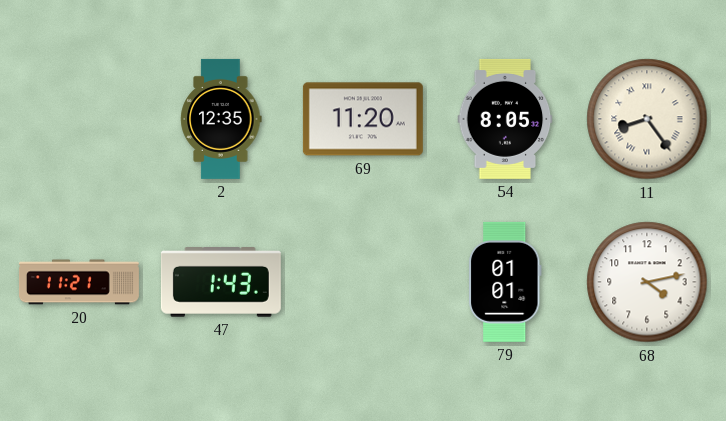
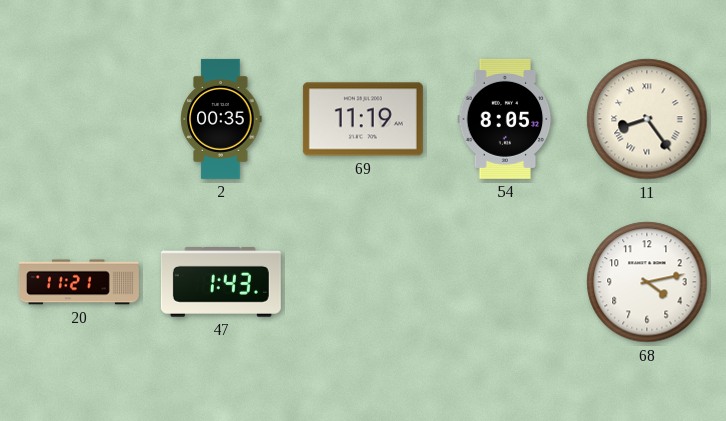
2: 12:35 -> 00:35
69: 11:20 -> 11:19
79: 01:01 -> none
